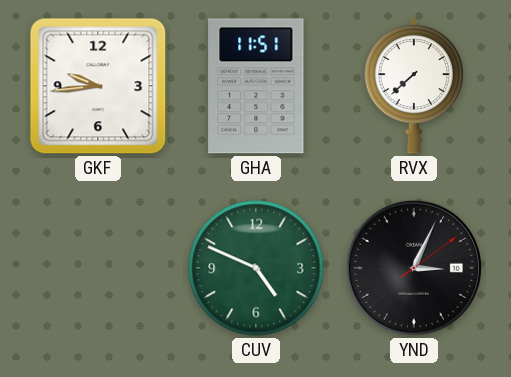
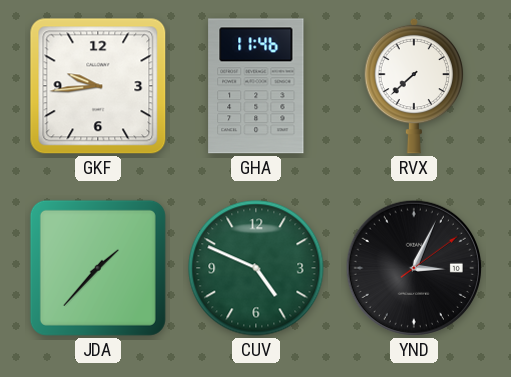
GHA: 11:51 -> 11:46
JDA: none -> 1:37
